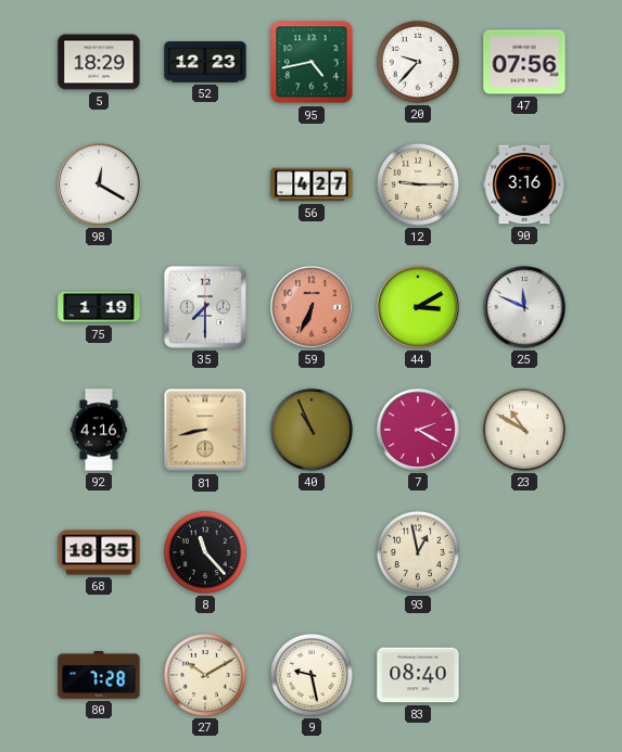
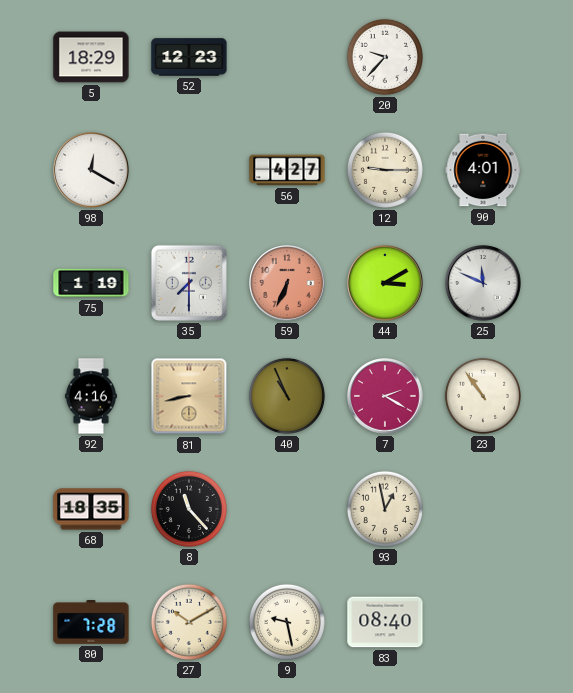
95: 4:43 -> none
47: 07:56 -> none
90: 3:16 -> 4:01
23: 10:50 -> 10:54
